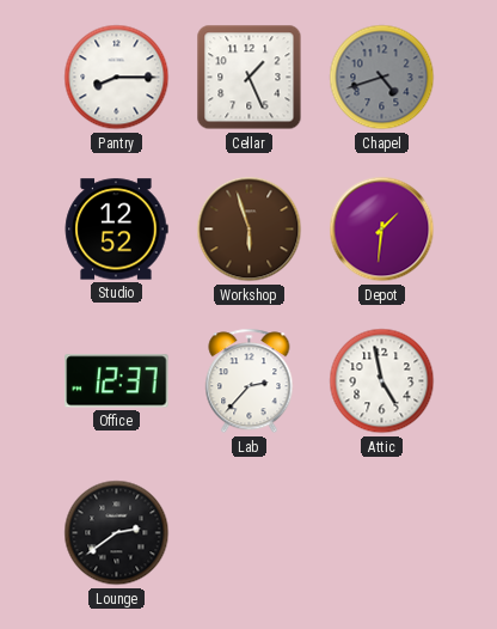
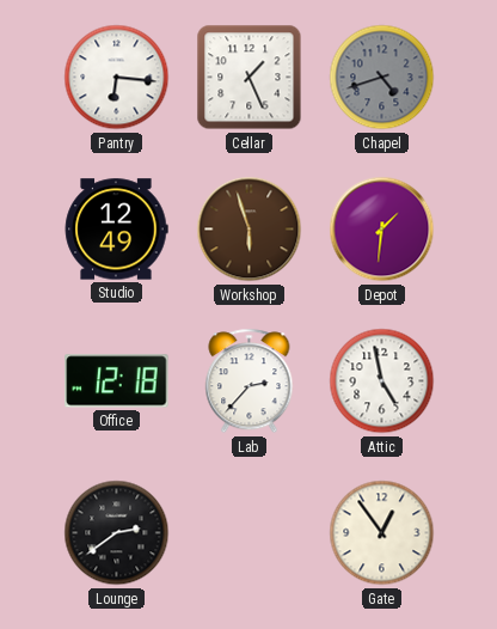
Pantry: 8:15 -> 6:16
Studio: 12:52 -> 12:49
Office: 12:37 -> 12:18
Gate: none -> 12:54
